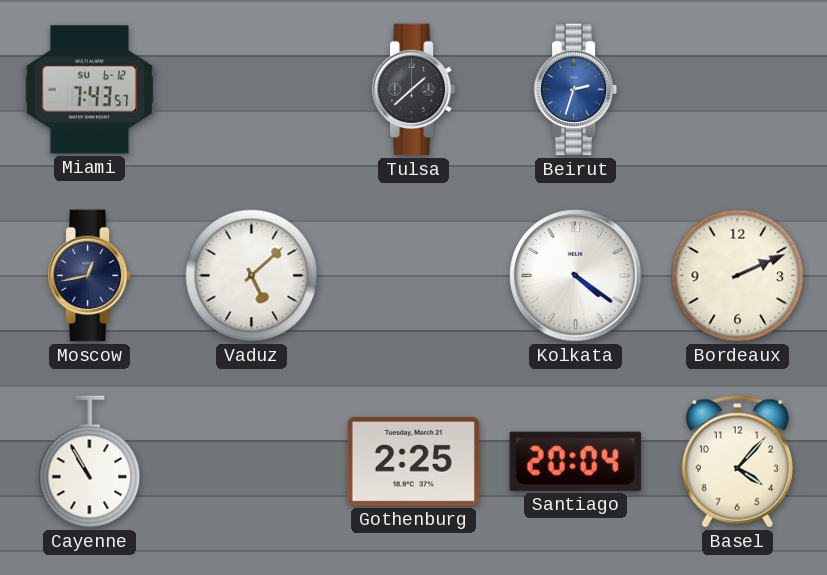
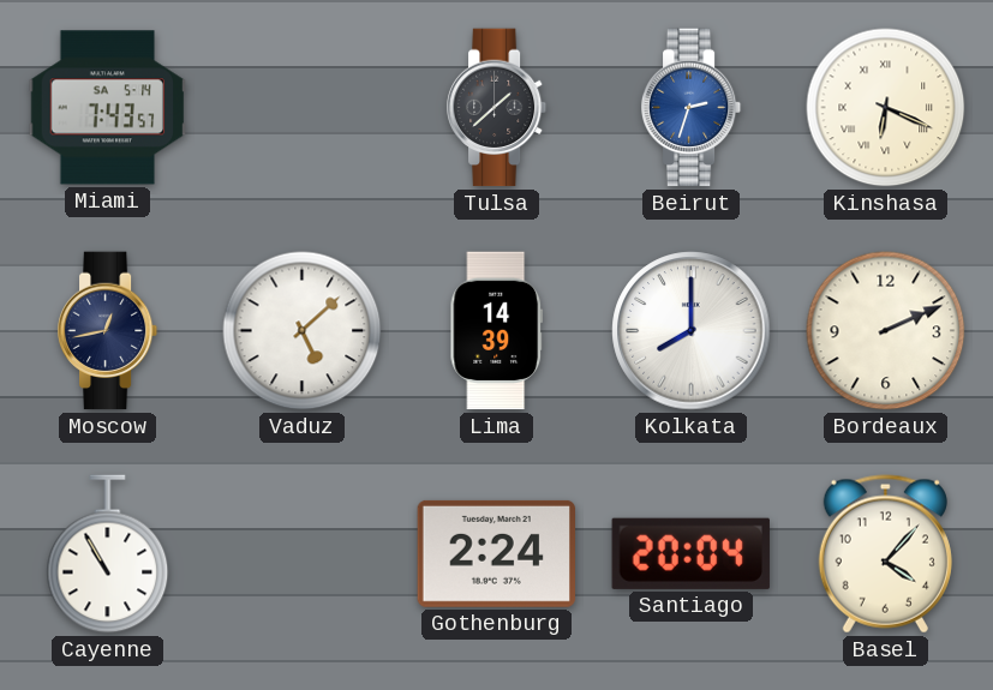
Miami date: SU 6-12 -> SA 5-14
Kinshasa: none -> 6:19
Lima: none -> 14:39
Kolkata: 4:21 -> 8:00
Gothenburg: 2:25 -> 2:24
